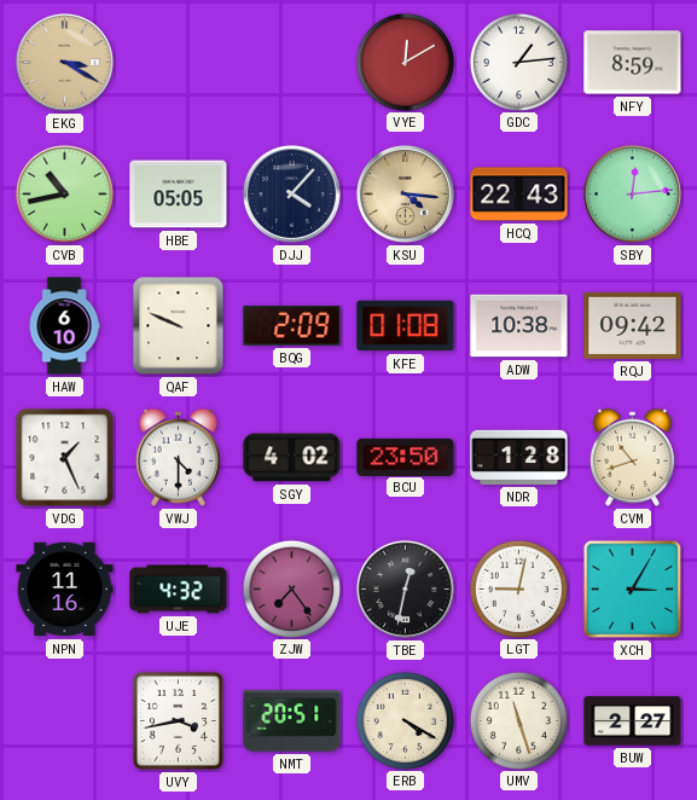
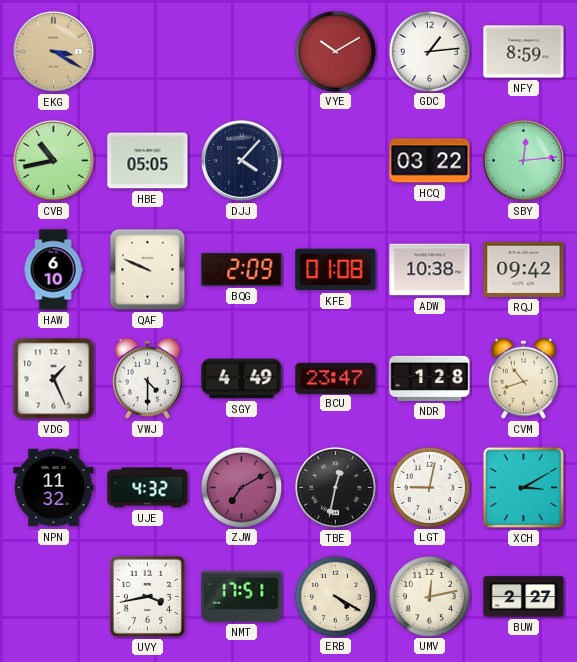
VYE: 12:10 -> 10:10
KSU: 4:16 -> none
HCQ: 22:43 -> 03:22
SGY: 4:02 -> 4:49
BCU: 23:50 -> 23:47
NPN: 11:16 -> 11:32
ZJW: 7:24 -> 7:10
XCH: 3:05 -> 3:10
NMT: 20:51 -> 17:51
UMV: 11:27 -> 12:13
